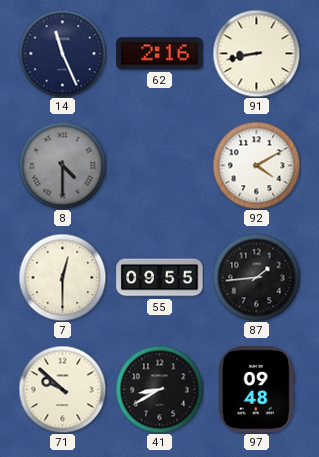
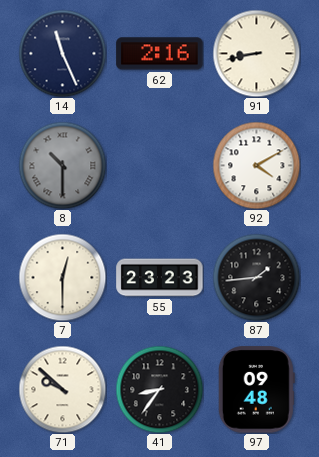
8: 4:30 -> 10:30
55: 09:55 -> 23:23
41: 8:40 -> 8:36
